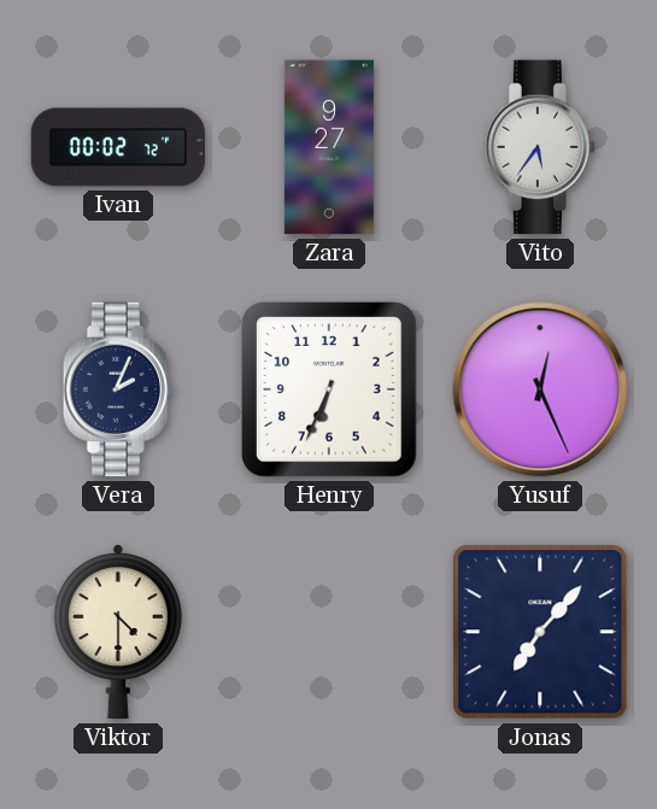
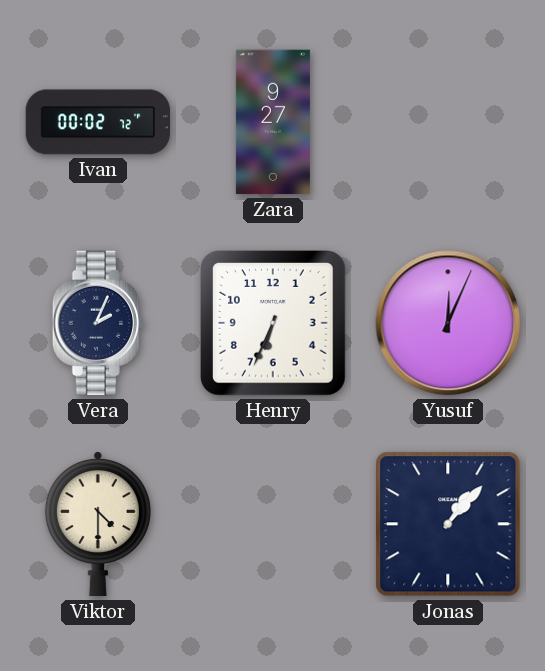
Vito: 5:36 -> none
Yusuf: 12:26 -> 12:04
Jonas: 7:07 -> 1:07
